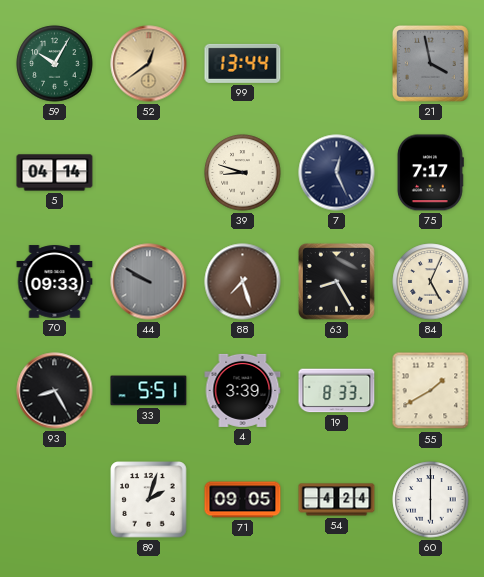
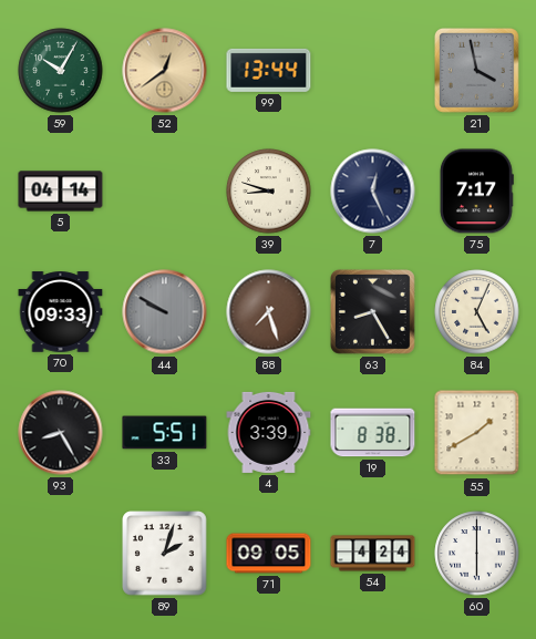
19: 8:33 -> 8:38
